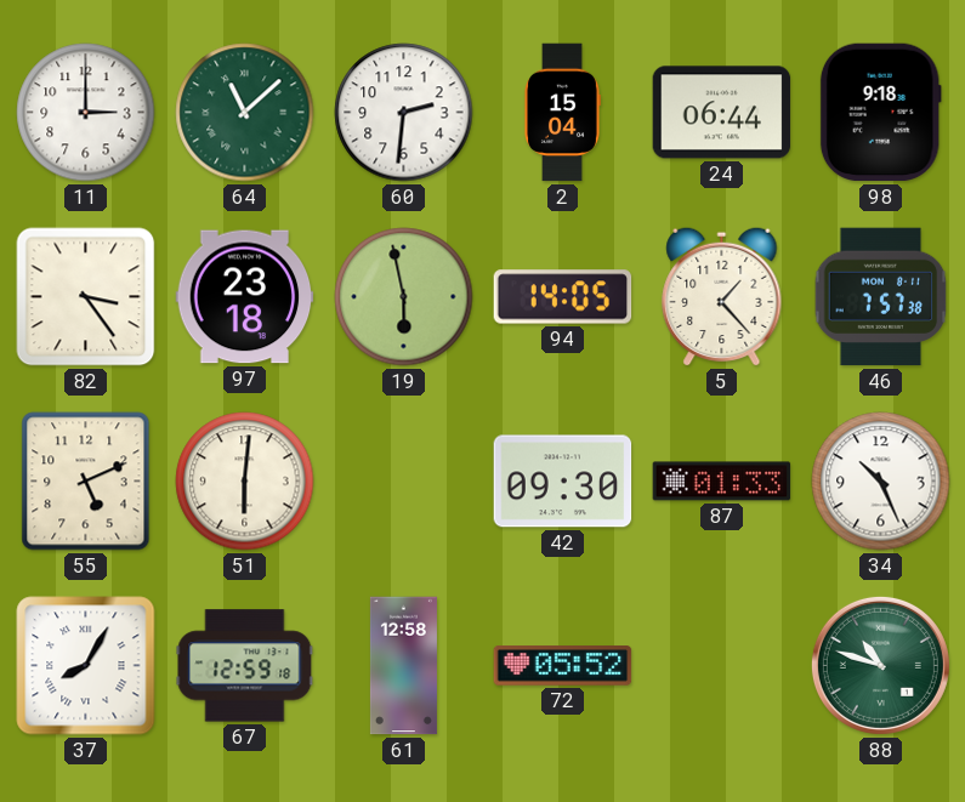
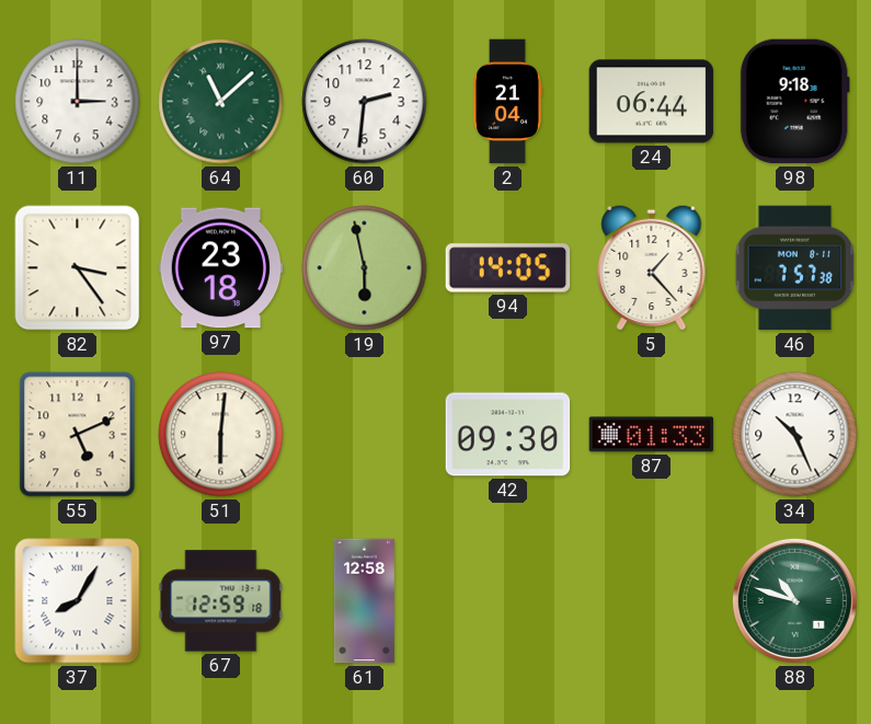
2: 15:04 -> 21:04
72: 05:52 -> none
